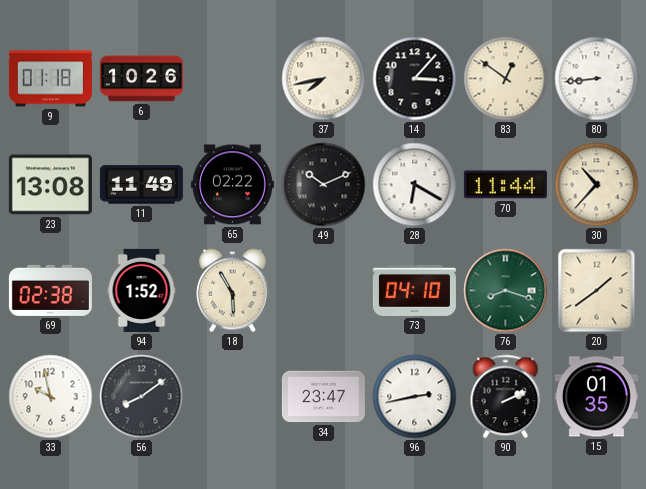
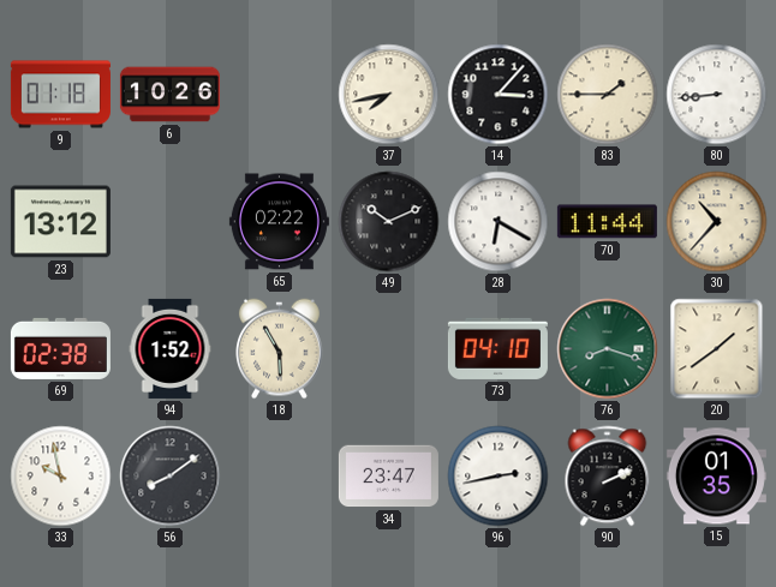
83: 12:51 -> 1:45
23: 13:08 -> 13:12
11: 11:49 -> none
